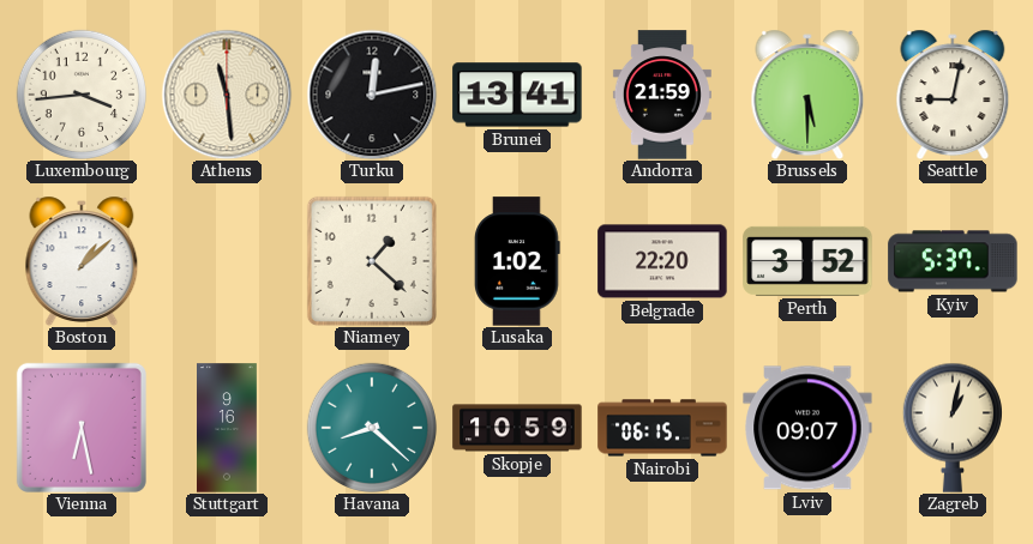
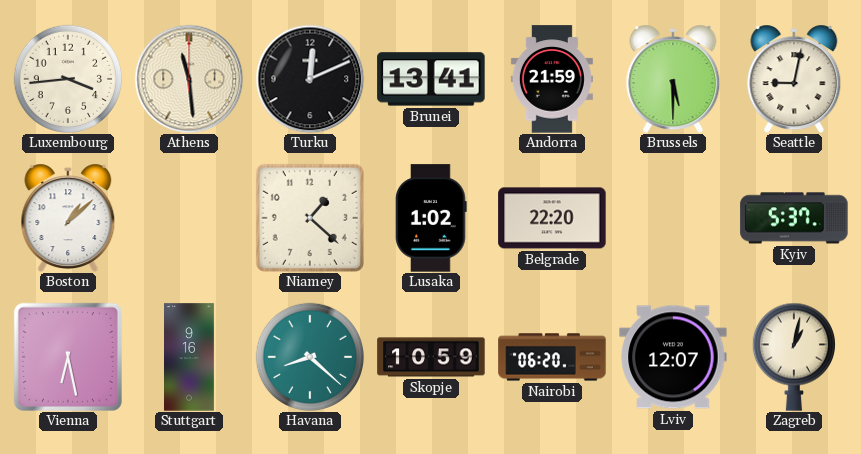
Turku: 12:13 -> 12:11
Perth: 3:52 -> none
Nairobi: 06:15 -> 06:20
Lviv: 09:07 -> 12:07
